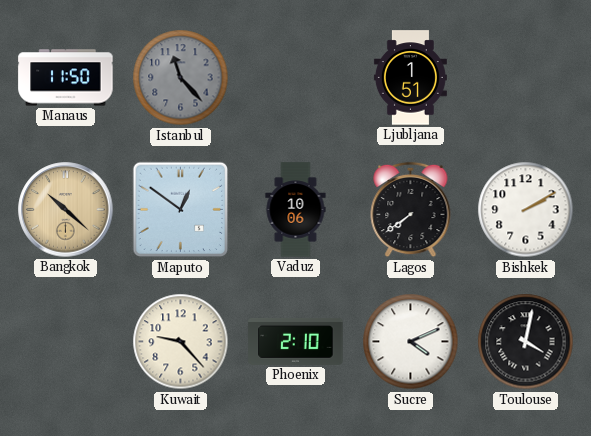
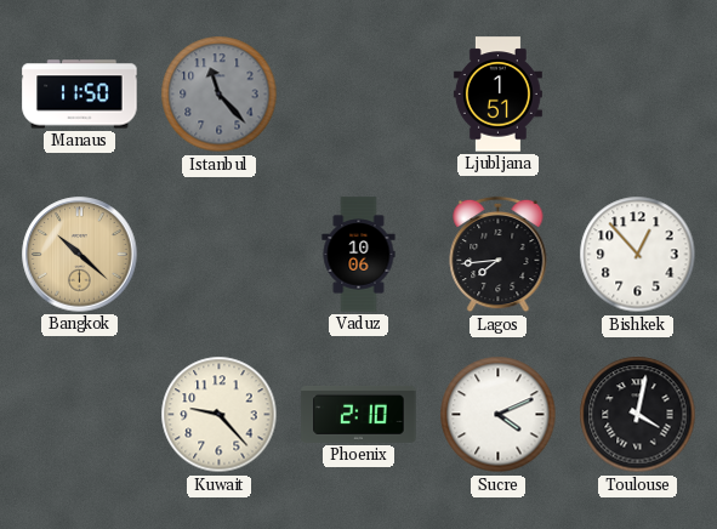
Maputo: 12:51 -> none
Lagos: 7:39 -> 7:44
Bishkek: 2:10 -> 12:53
